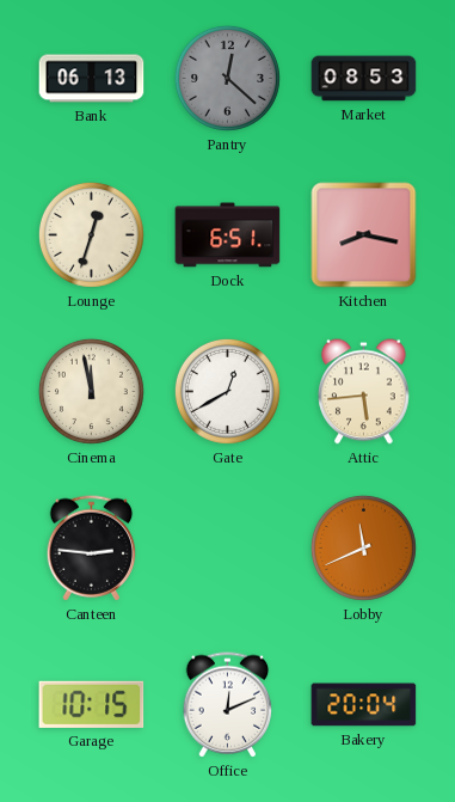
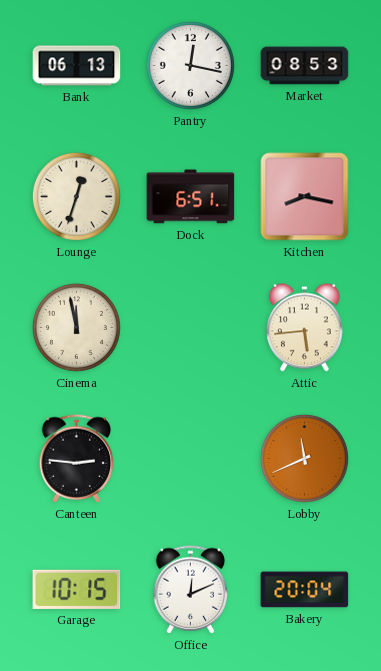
Pantry: 12:22 -> 12:17
Pantry dial: grey -> white
Gate: 12:40 -> none
